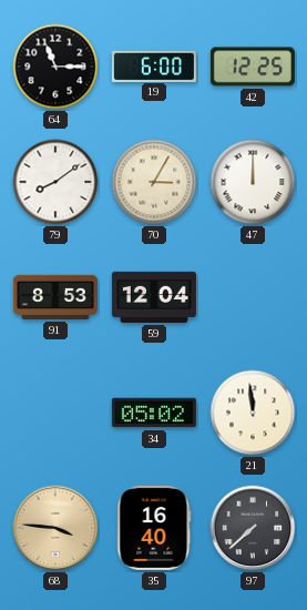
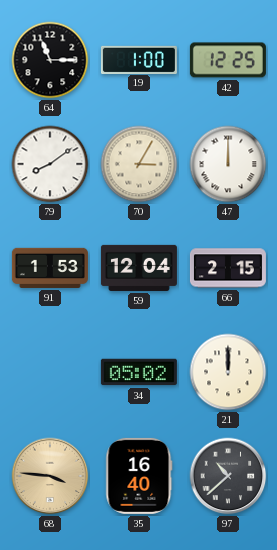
19: 6:00 -> 1:00
91: 8:53 -> 1:53
66: none -> 2:15
21: 11:59 -> 12:00
97: 7:38 -> 10:38
